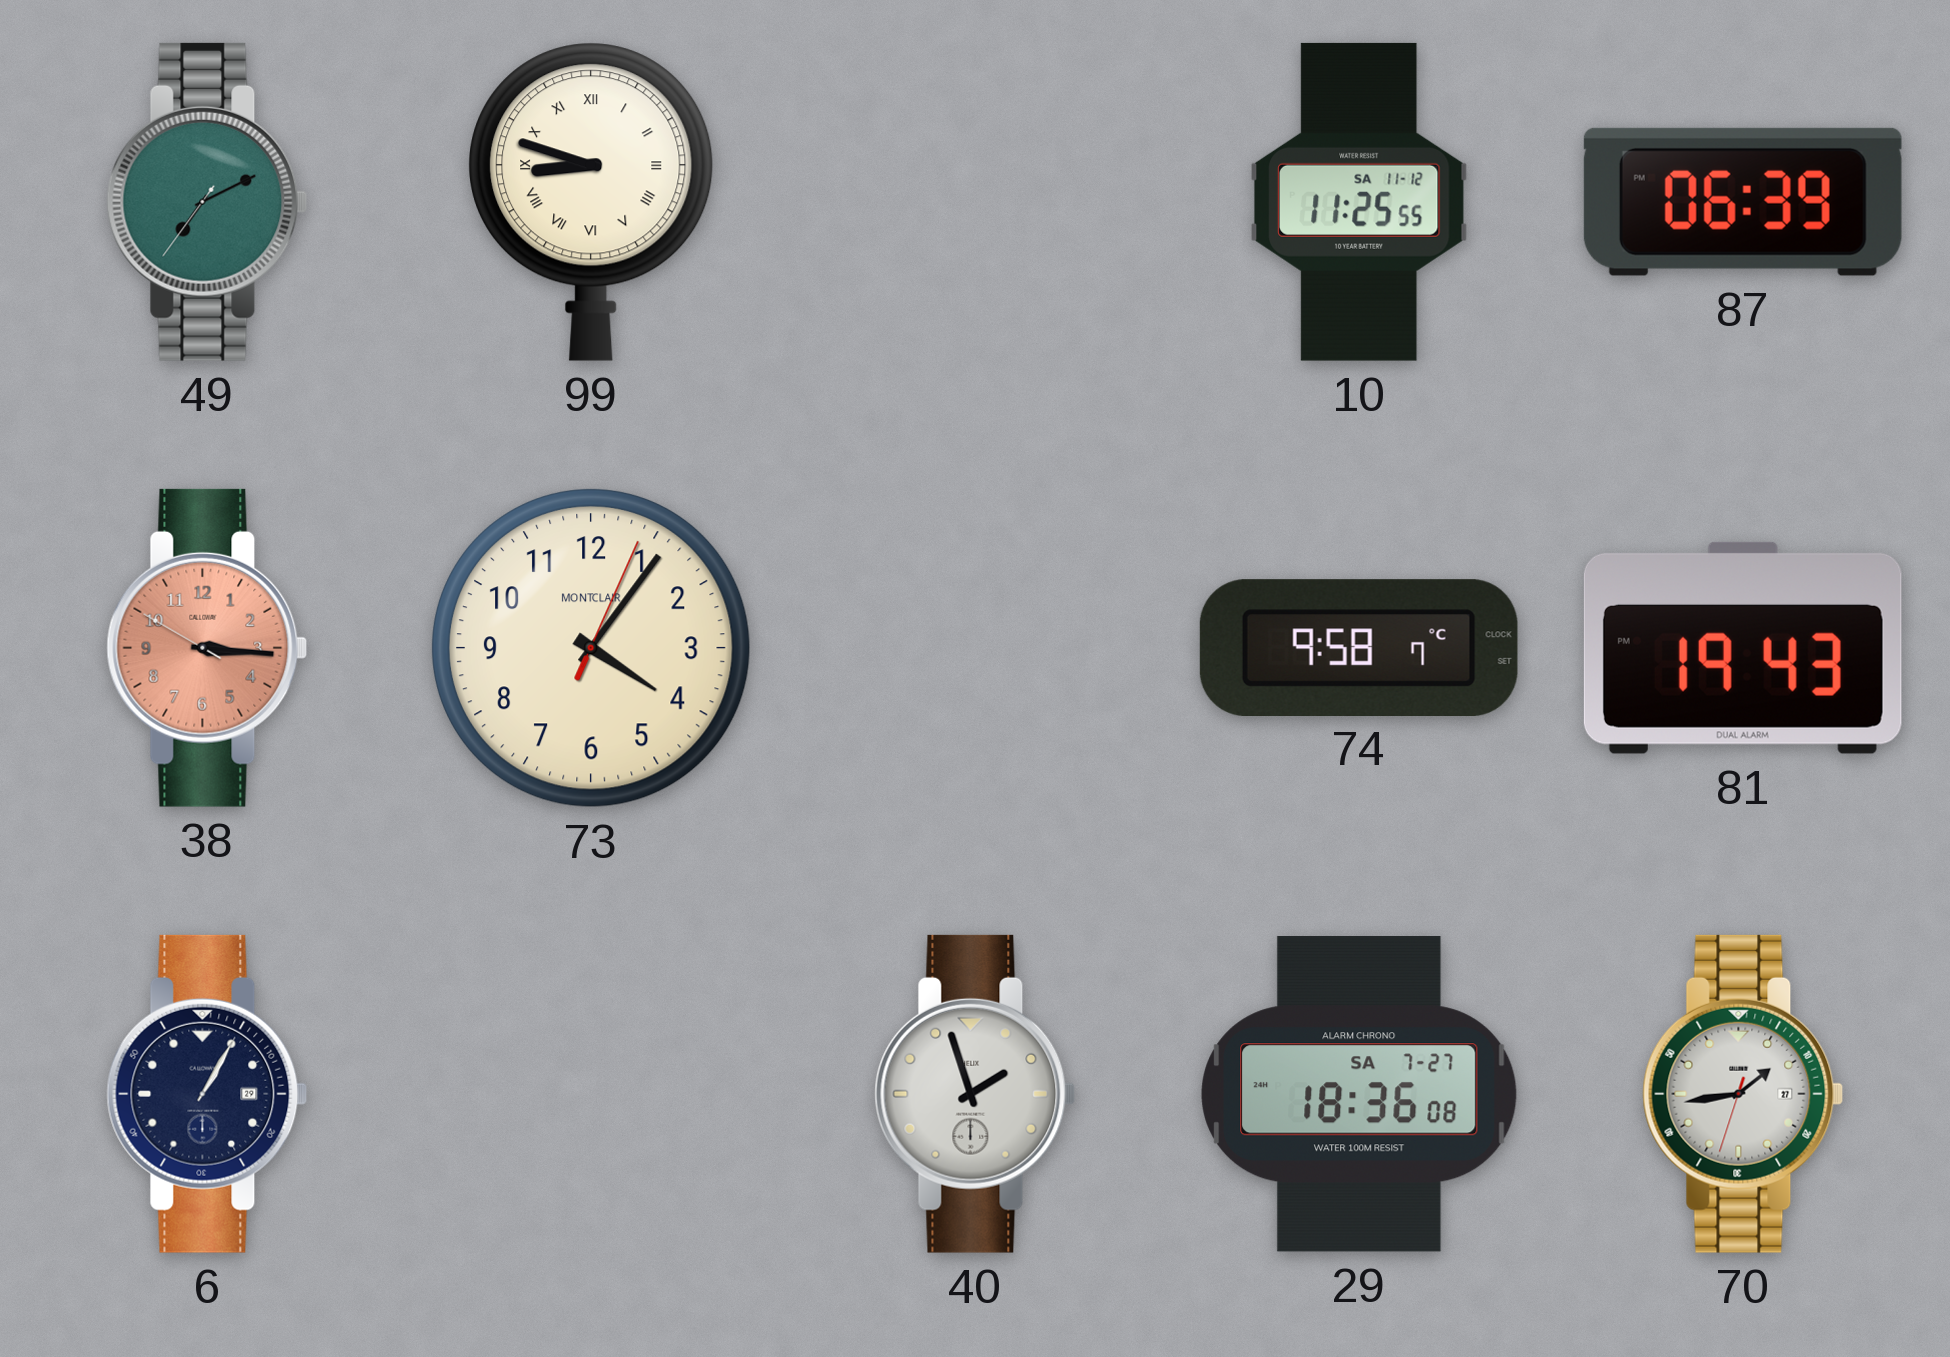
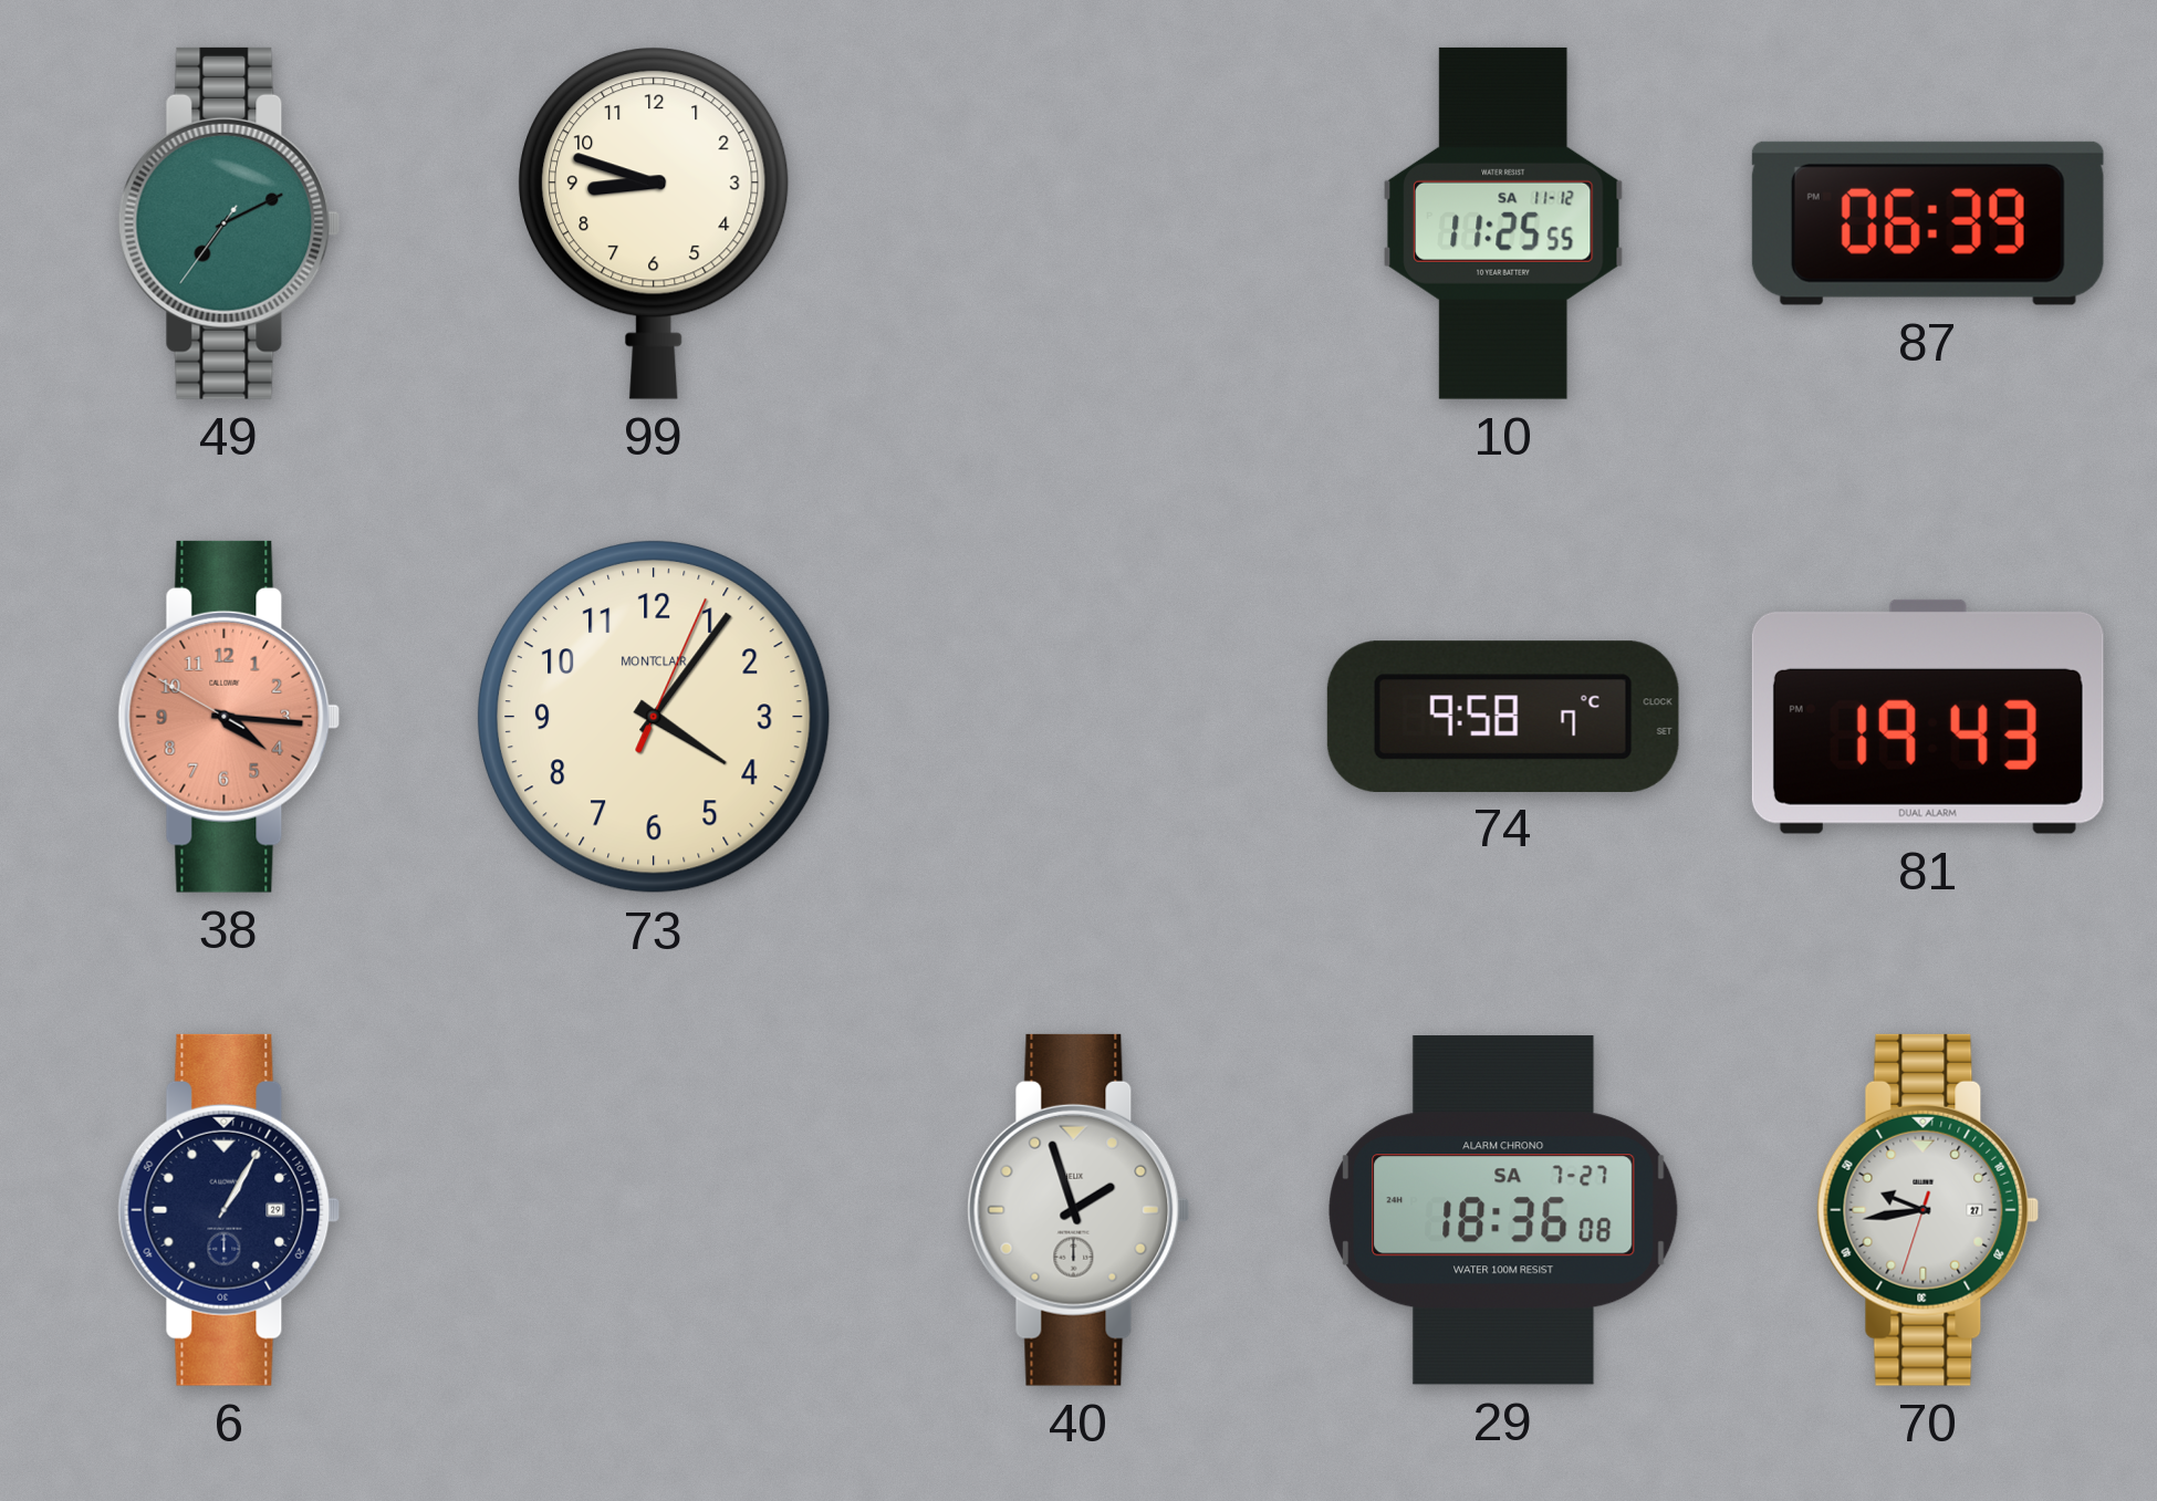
99 numerals: Roman -> Arabic
38: 3:15 -> 4:15
70: 1:43 -> 9:43
